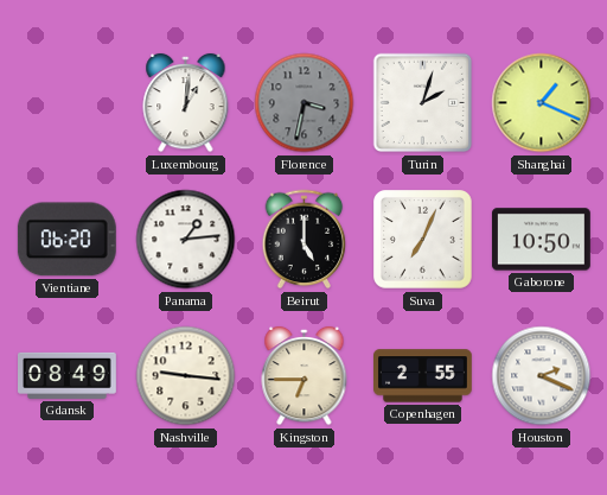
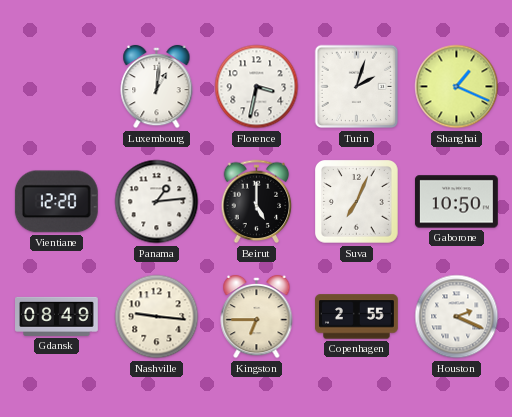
Florence dial: grey -> white
Vientiane: 06:20 -> 12:20
